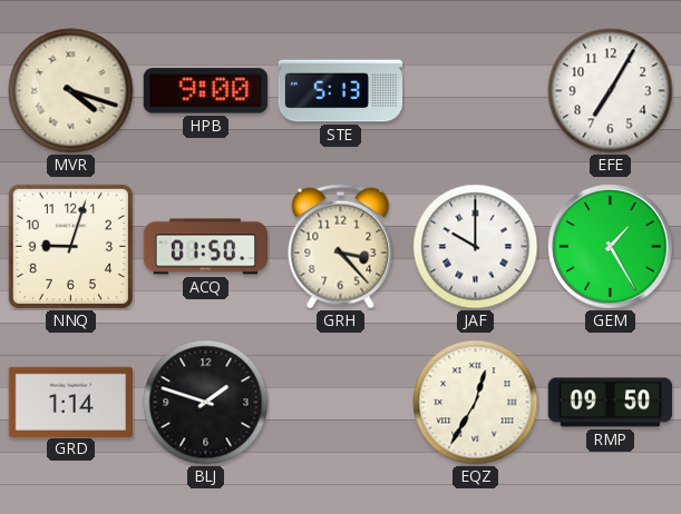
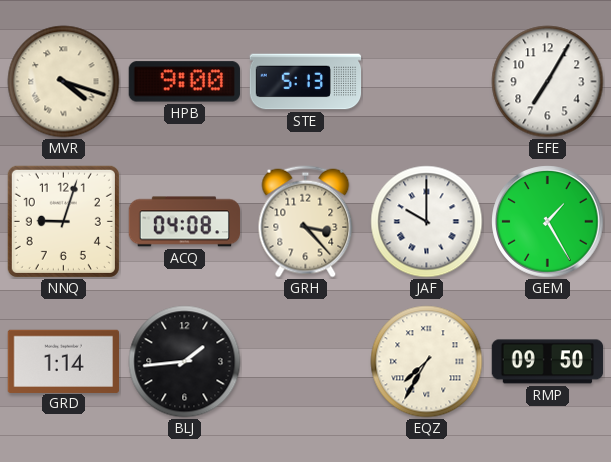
ACQ: 01:50 -> 04:08
BLJ: 1:48 -> 1:44
EQZ: 12:35 -> 7:35
